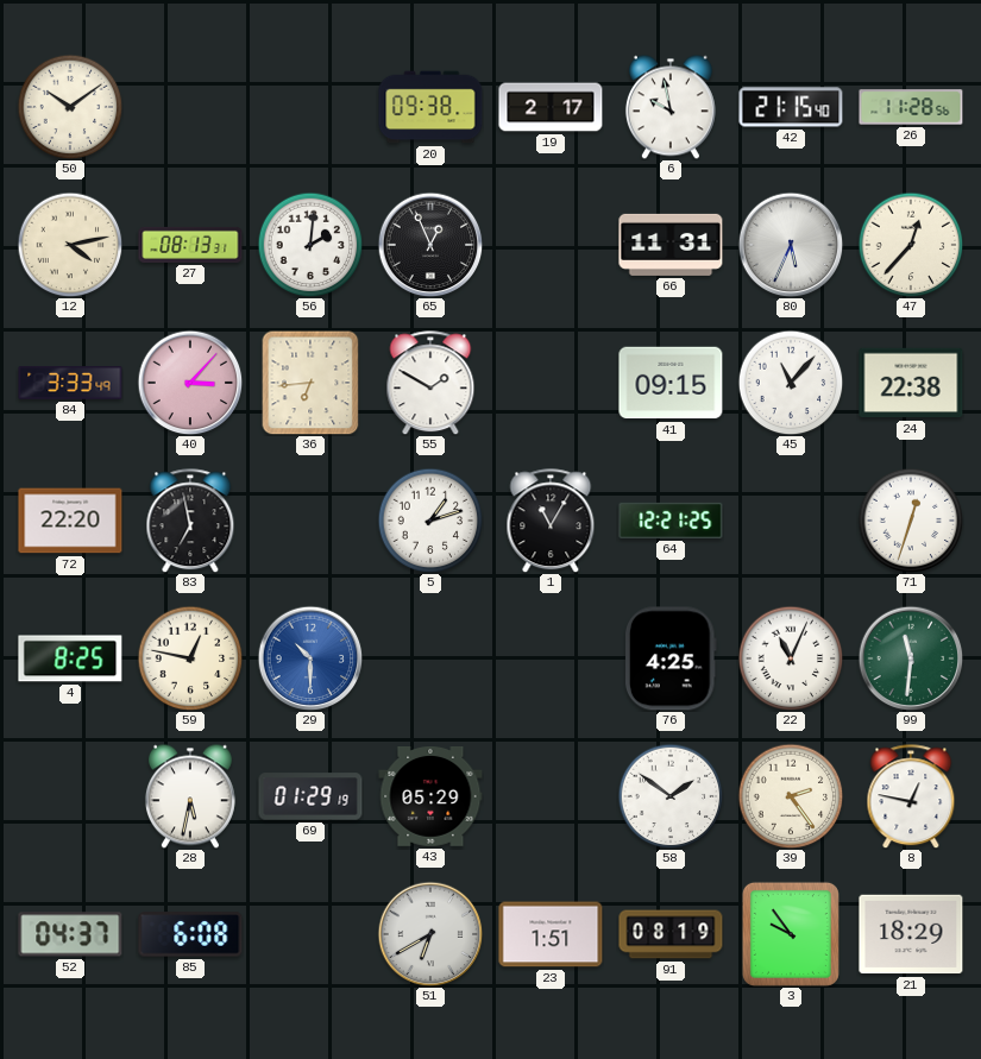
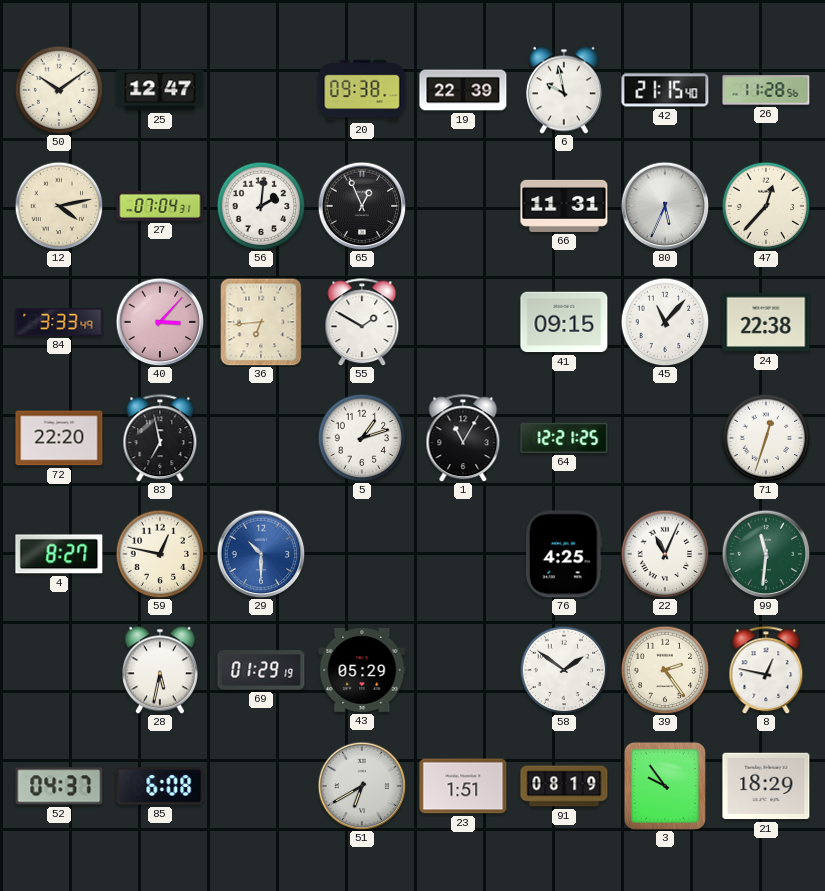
25: none -> 12:47
19: 2:17 -> 22:39
27: 08:13 -> 07:04
4: 8:25 -> 8:27
